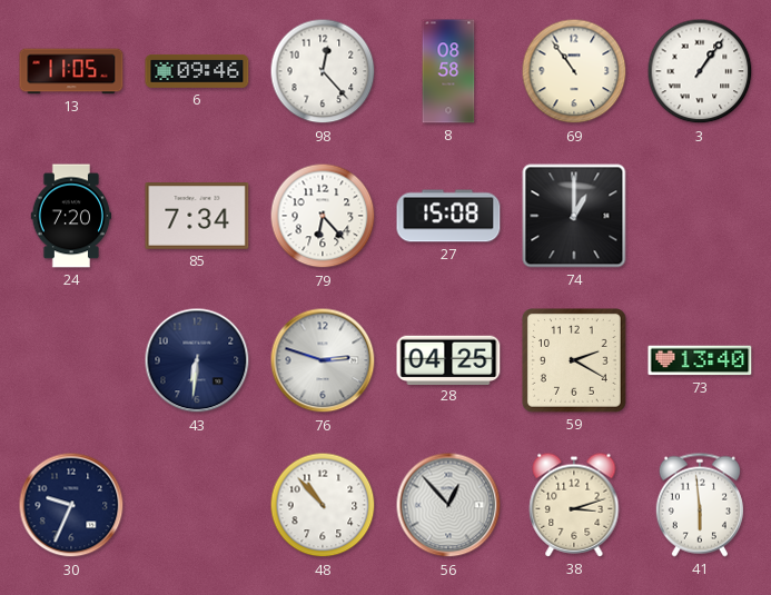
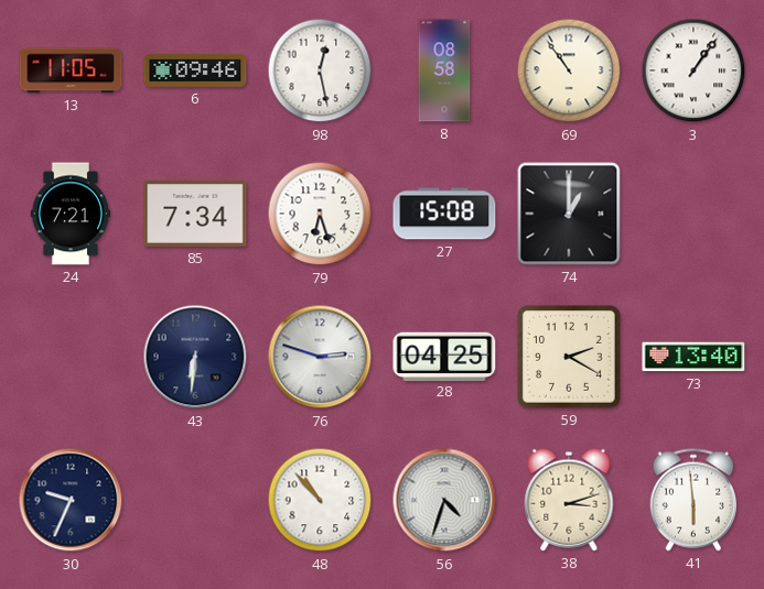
98: 12:23 -> 12:28
24: 7:20 -> 7:21
79: 6:23 -> 6:27
56: 12:53 -> 4:33
